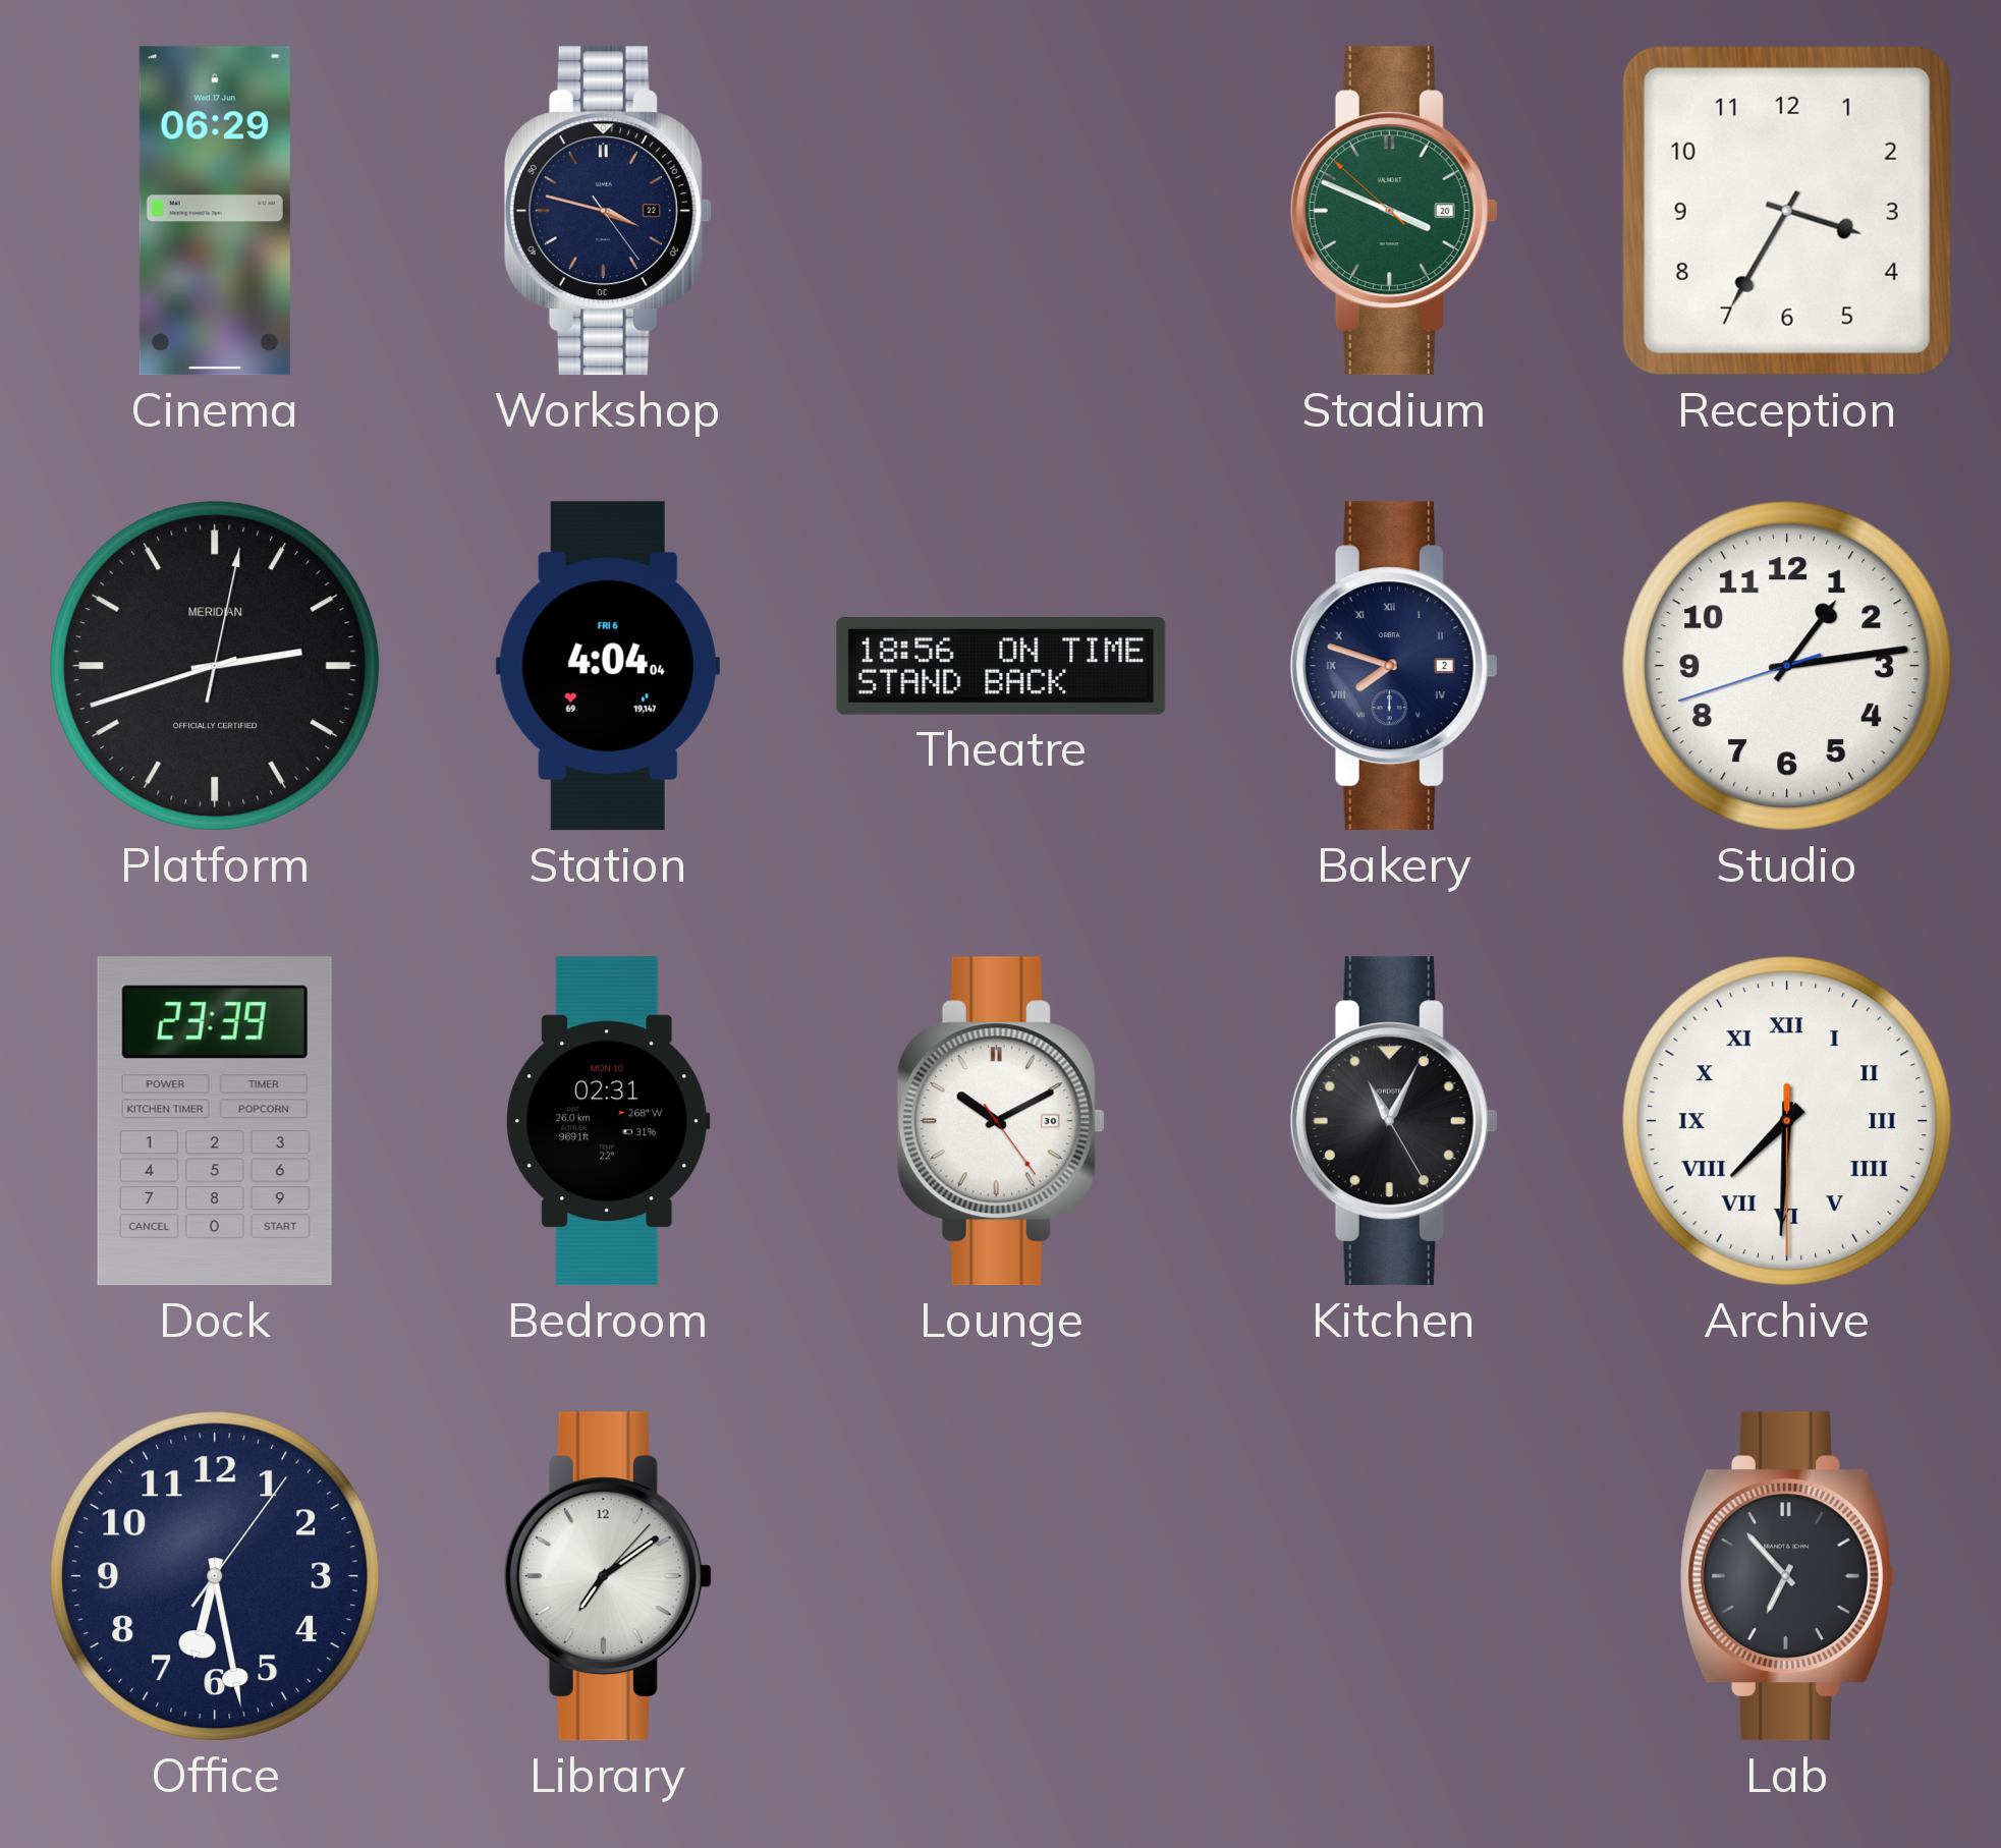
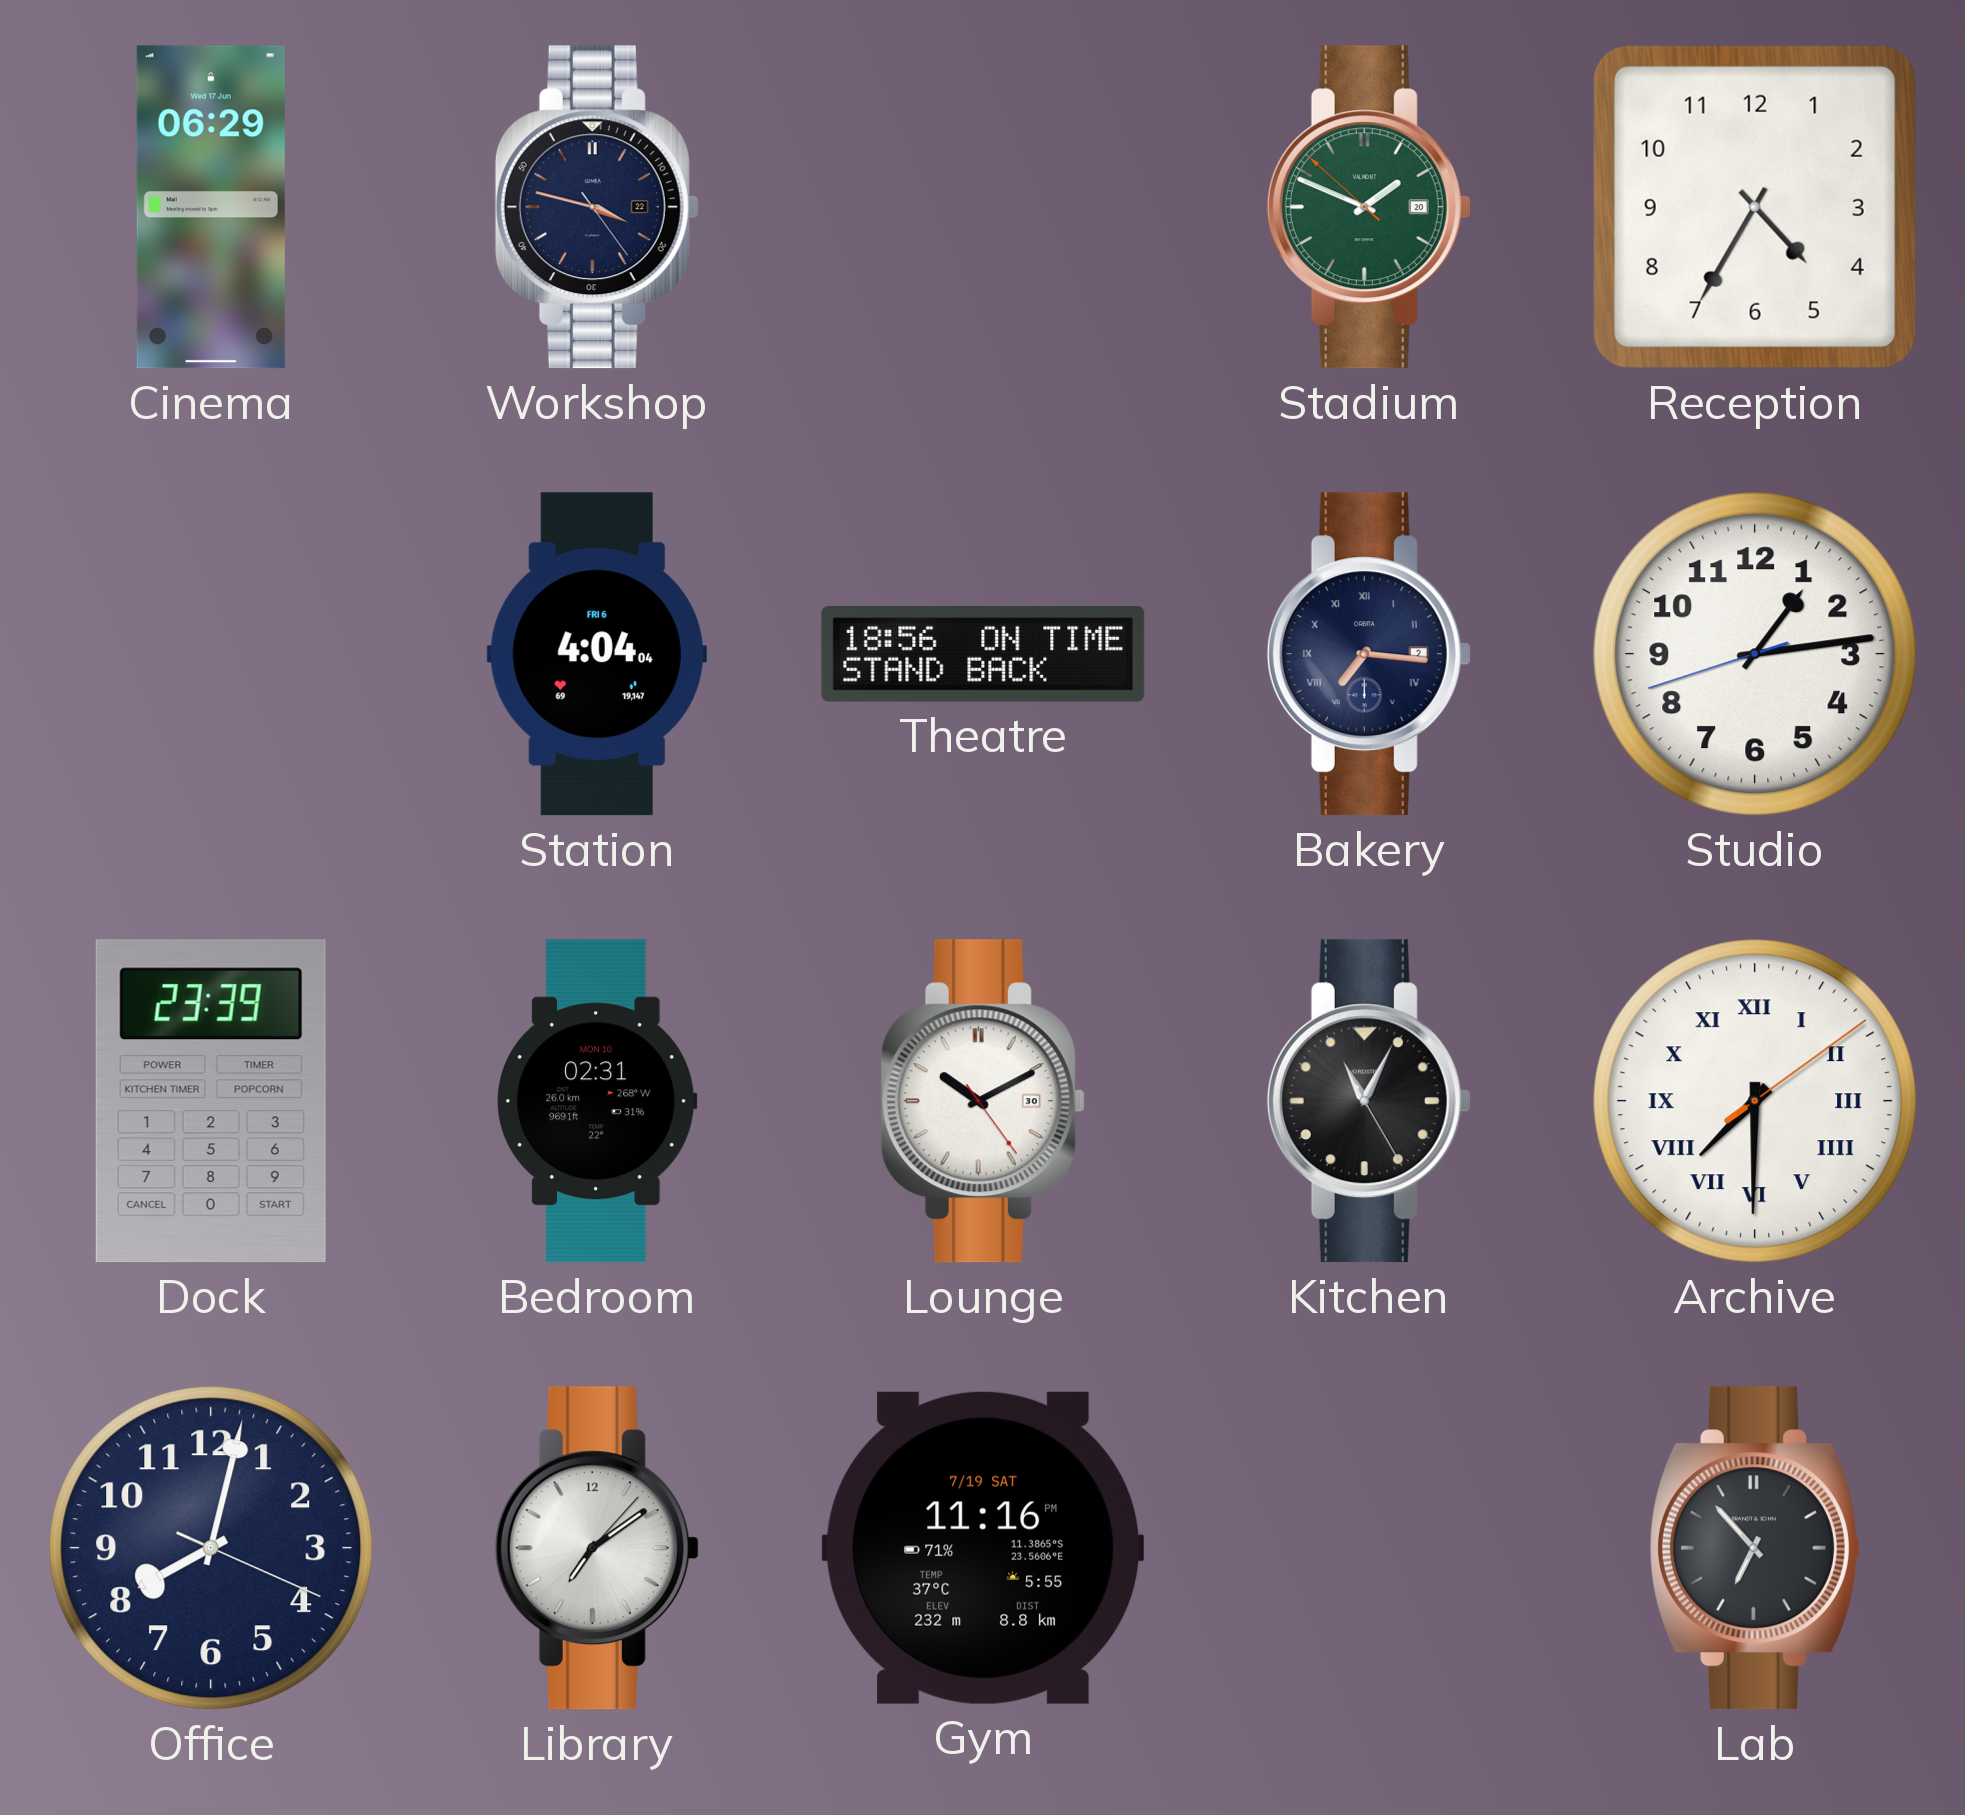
Stadium: 3:48 -> 1:48
Reception: 3:35 -> 4:35
Platform: 2:42 -> none
Bakery: 7:48 -> 7:16
Archive: 7:30:30 -> 7:30:09
Office: 6:28 -> 8:02
Gym: none -> 11:16
